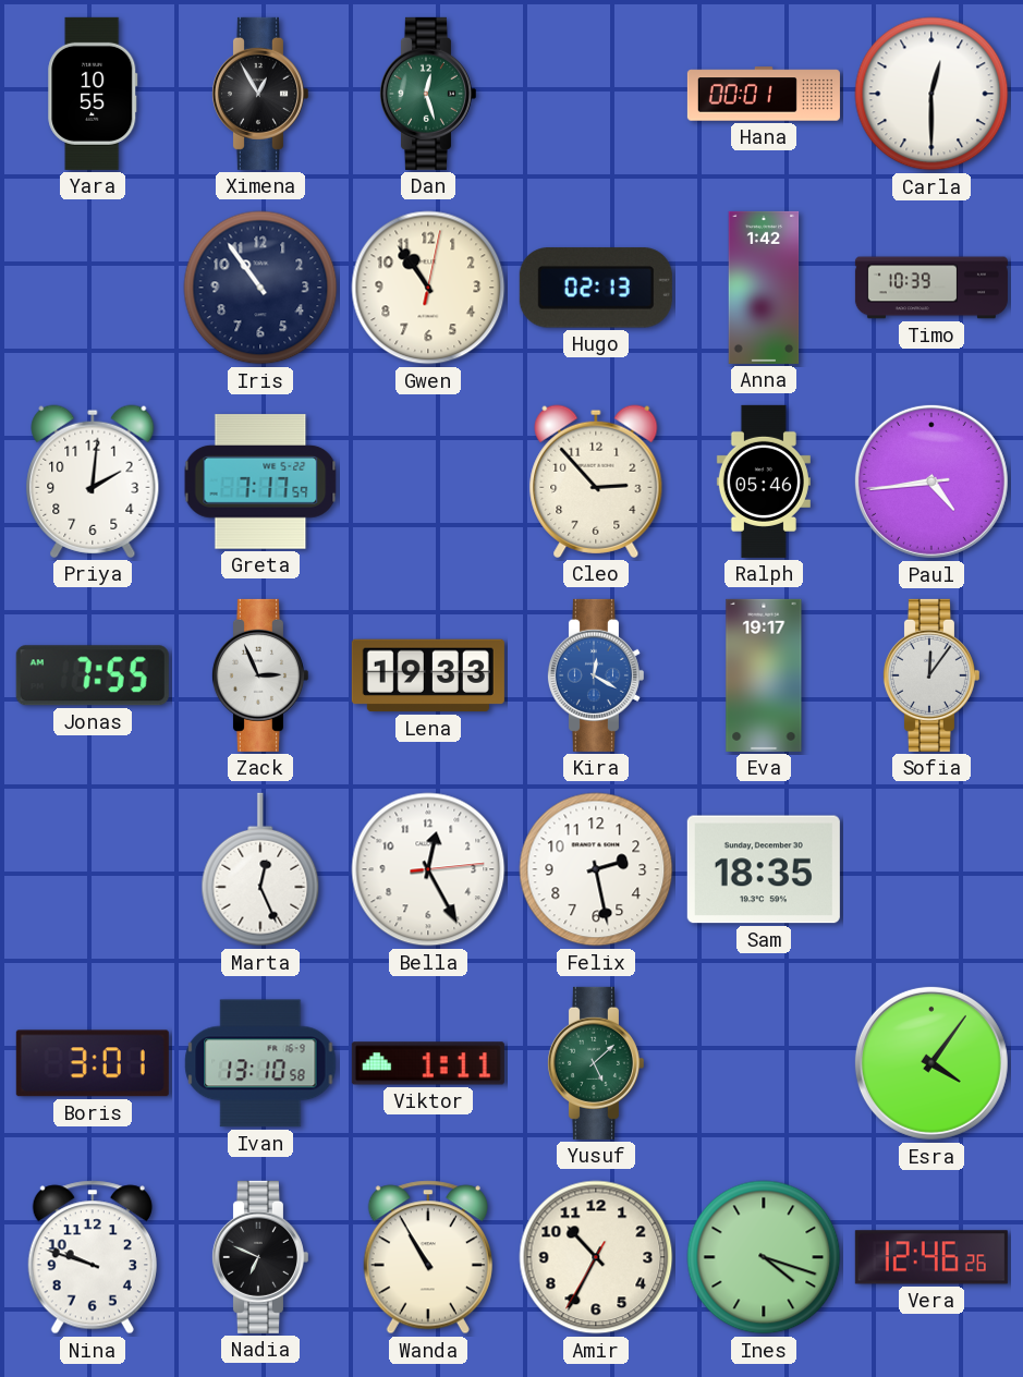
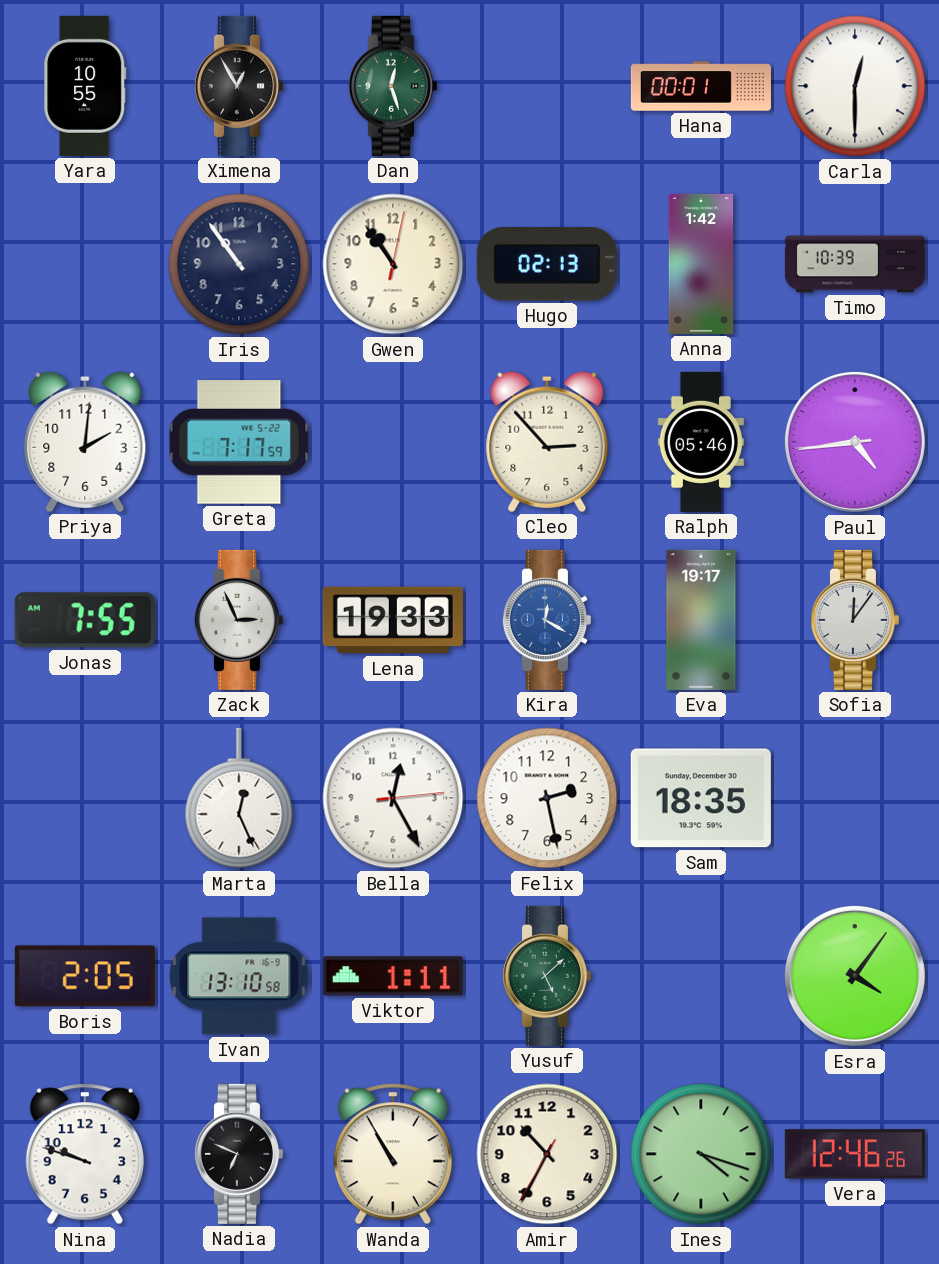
Boris: 3:01 -> 2:05
